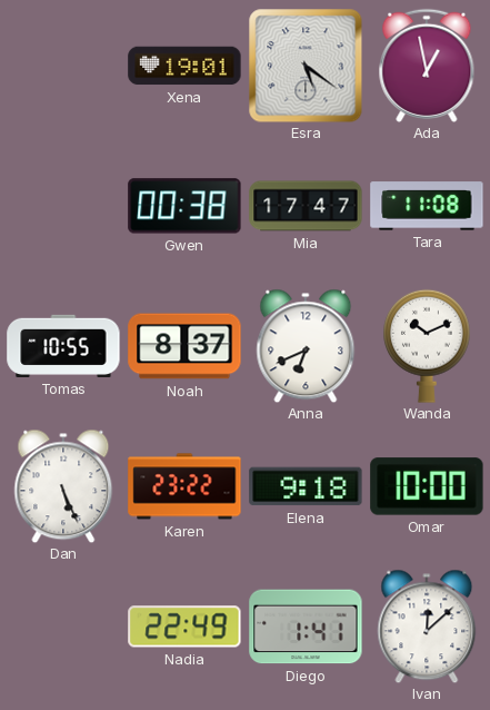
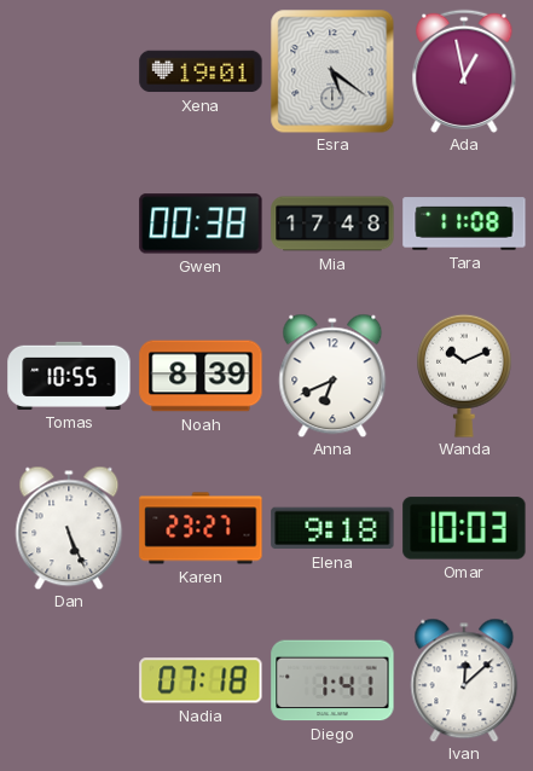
Mia: 17:47 -> 17:48
Noah: 8:37 -> 8:39
Karen: 23:22 -> 23:27
Omar: 10:00 -> 10:03
Nadia: 22:49 -> 07:18
